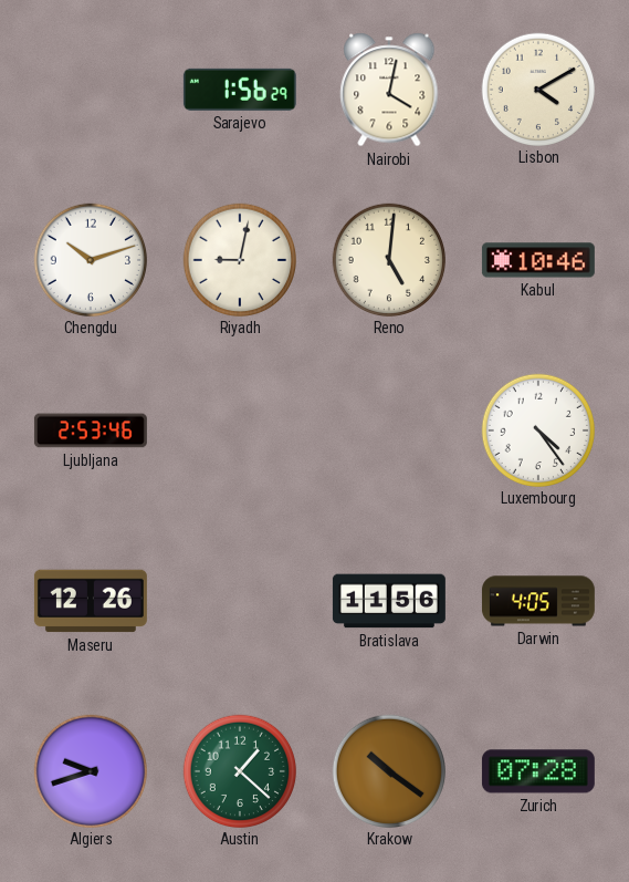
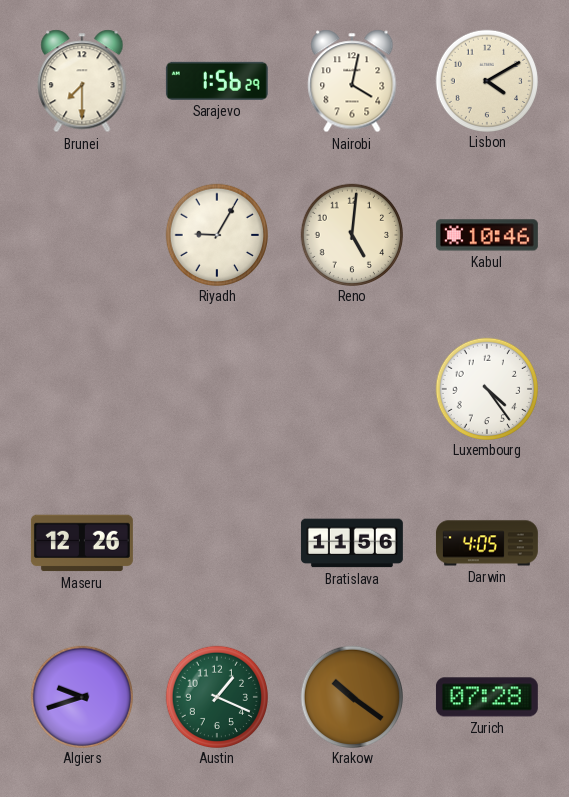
Brunei: none -> 7:30
Chengdu: 10:12 -> none
Riyadh: 9:02 -> 9:05
Ljubljana: 2:53 -> none
Austin: 1:22 -> 1:19
